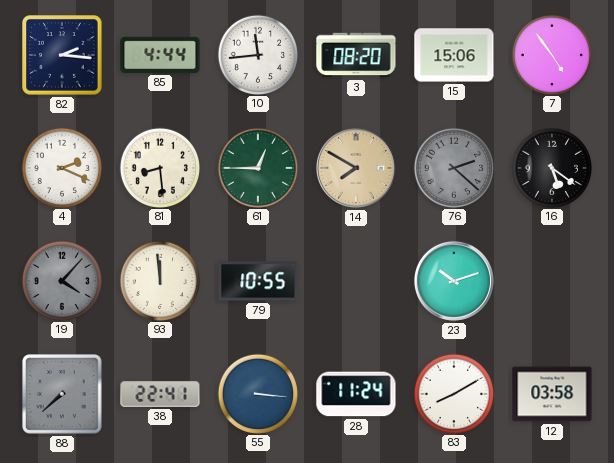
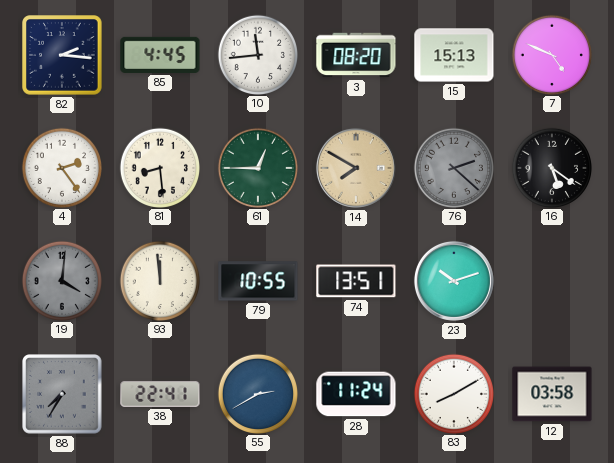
85: 4:44 -> 4:45
15: 15:06 -> 15:13
7: 4:54 -> 4:49
4: 2:19 -> 2:24
19: 4:07 -> 4:01
74: none -> 13:51
88: 7:38 -> 7:35
55: 3:16 -> 2:40
